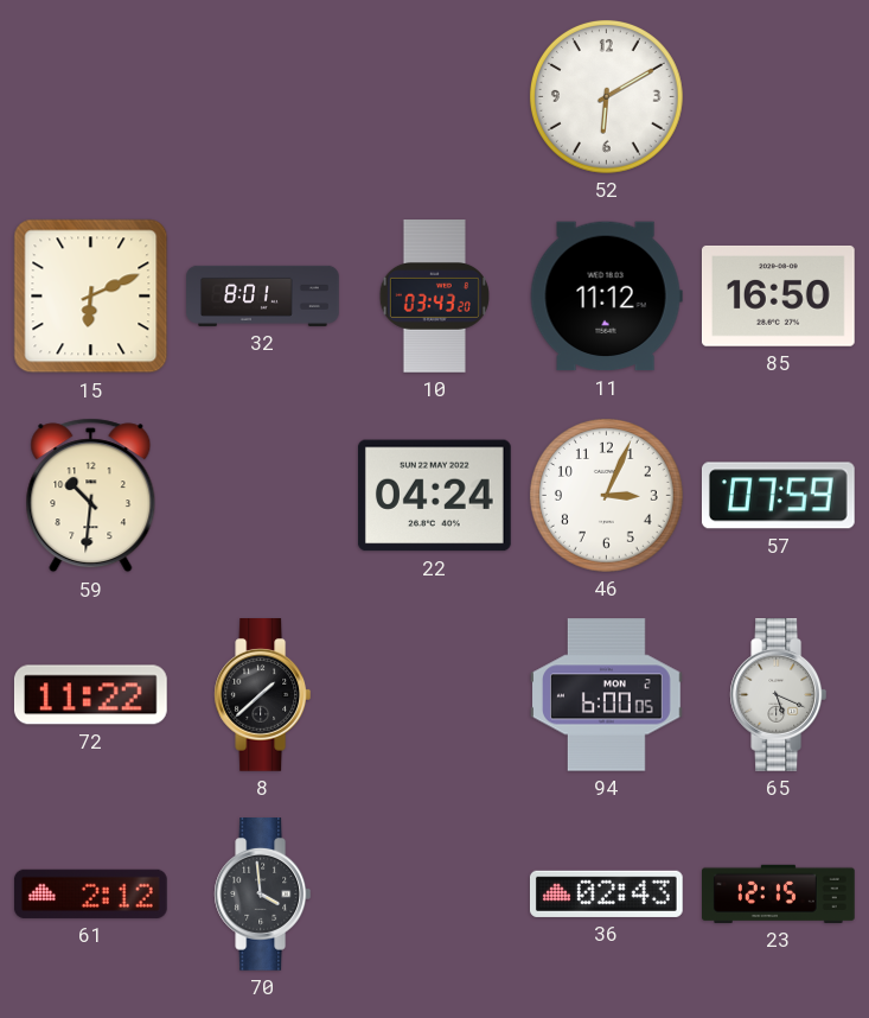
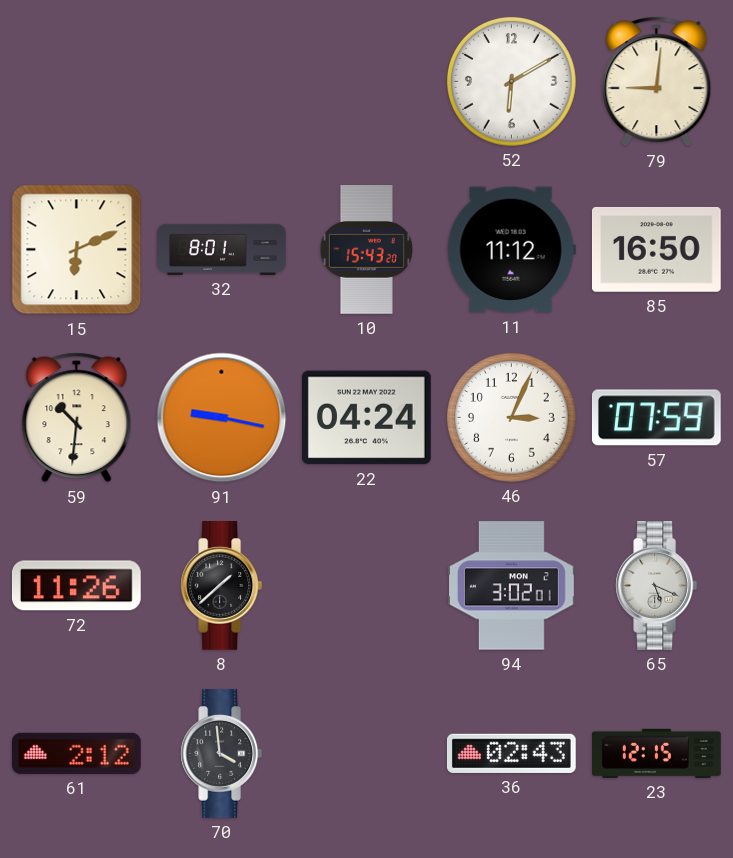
79: none -> 9:01
10: 03:43 -> 15:43
91: none -> 9:17
72: 11:22 -> 11:26
94: 6:00 -> 3:02
